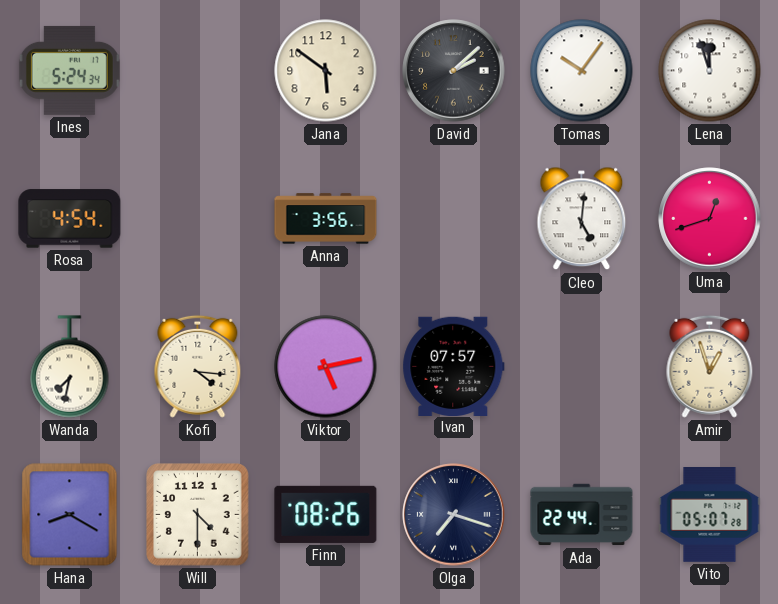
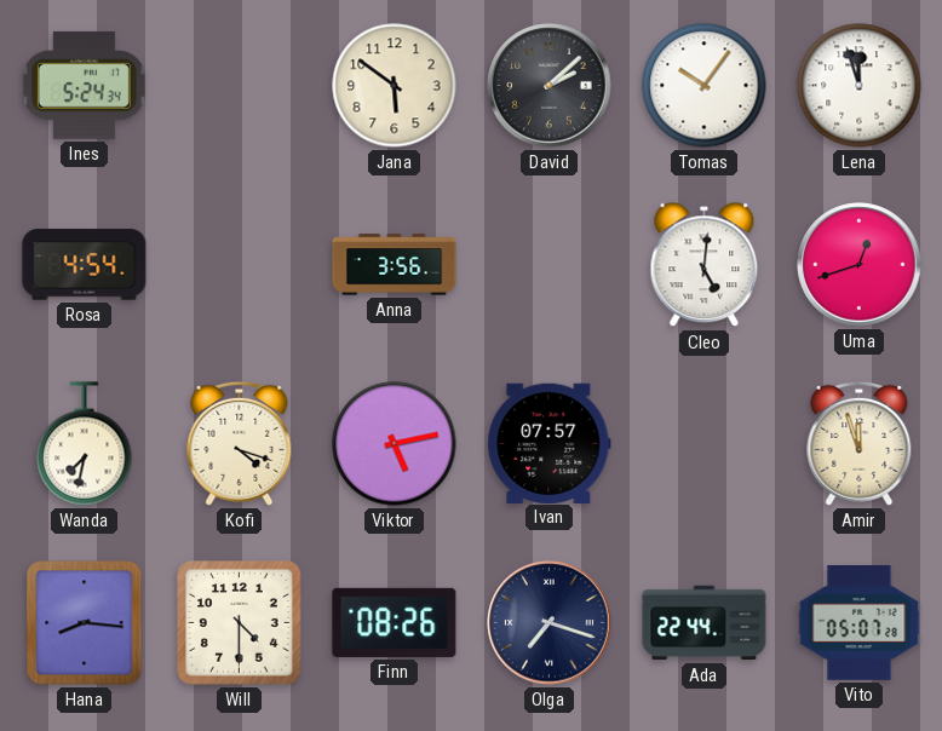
Kofi: 4:16 -> 4:18
Amir: 12:57 -> 11:57
Hana: 8:20 -> 8:16
